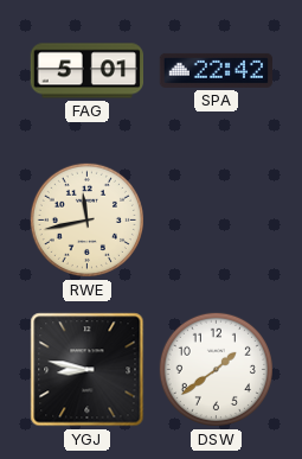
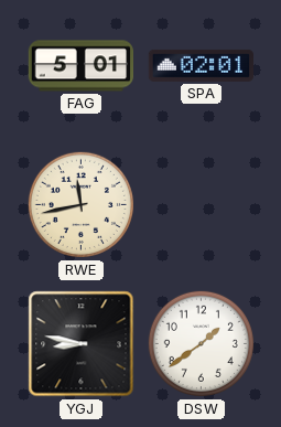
SPA: 22:42 -> 02:01
